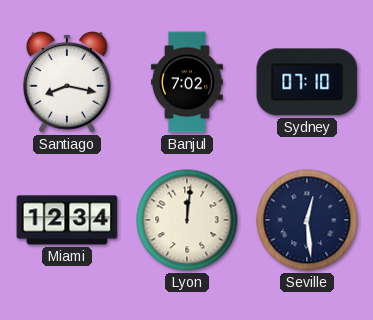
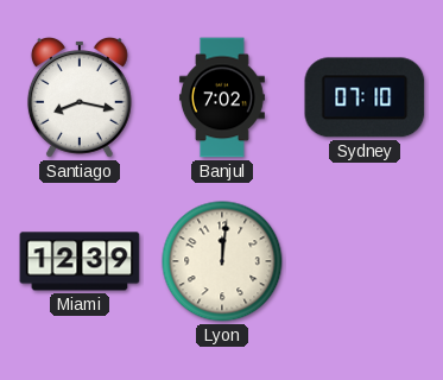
Miami: 12:34 -> 12:39
Seville: 12:29 -> none
